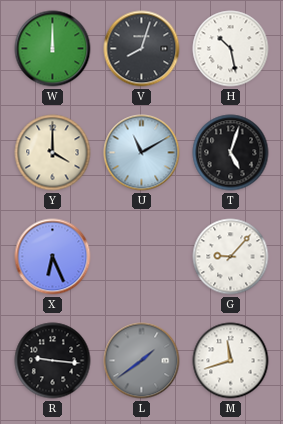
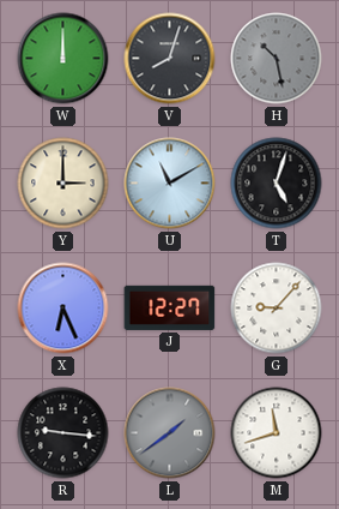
H dial: white -> grey
Y: 4:00 -> 3:00
J: none -> 12:27
